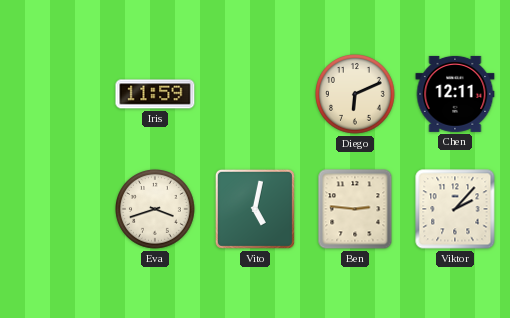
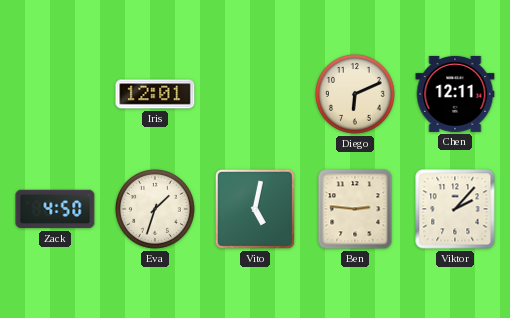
Iris: 11:59 -> 12:01
Zack: none -> 4:50
Eva: 3:42 -> 1:33
